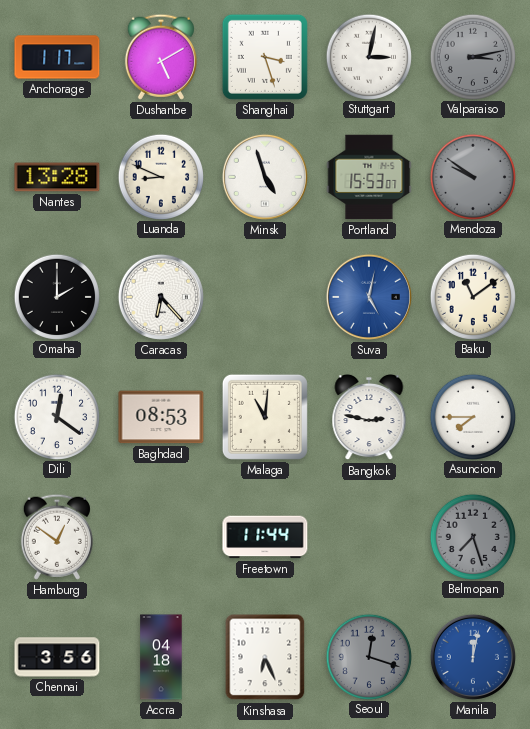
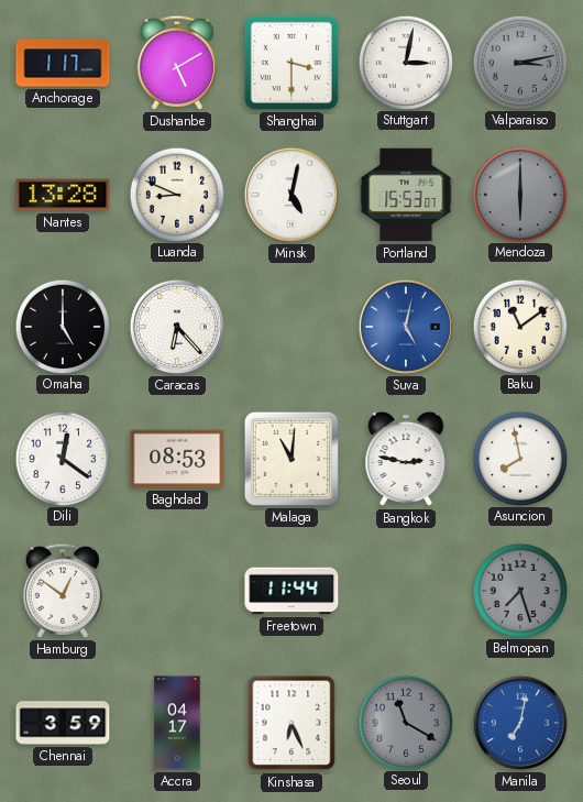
Shanghai: 3:27 -> 3:30
Minsk: 4:57 -> 5:02
Mendoza: 9:51 -> 6:00
Omaha: 2:00 -> 5:00
Asuncion: 7:45 -> 7:58
Chennai: 3:56 -> 3:59
Accra: 04:18 -> 04:17
Seoul: 12:18 -> 11:20
Manila: 12:02 -> 7:02
